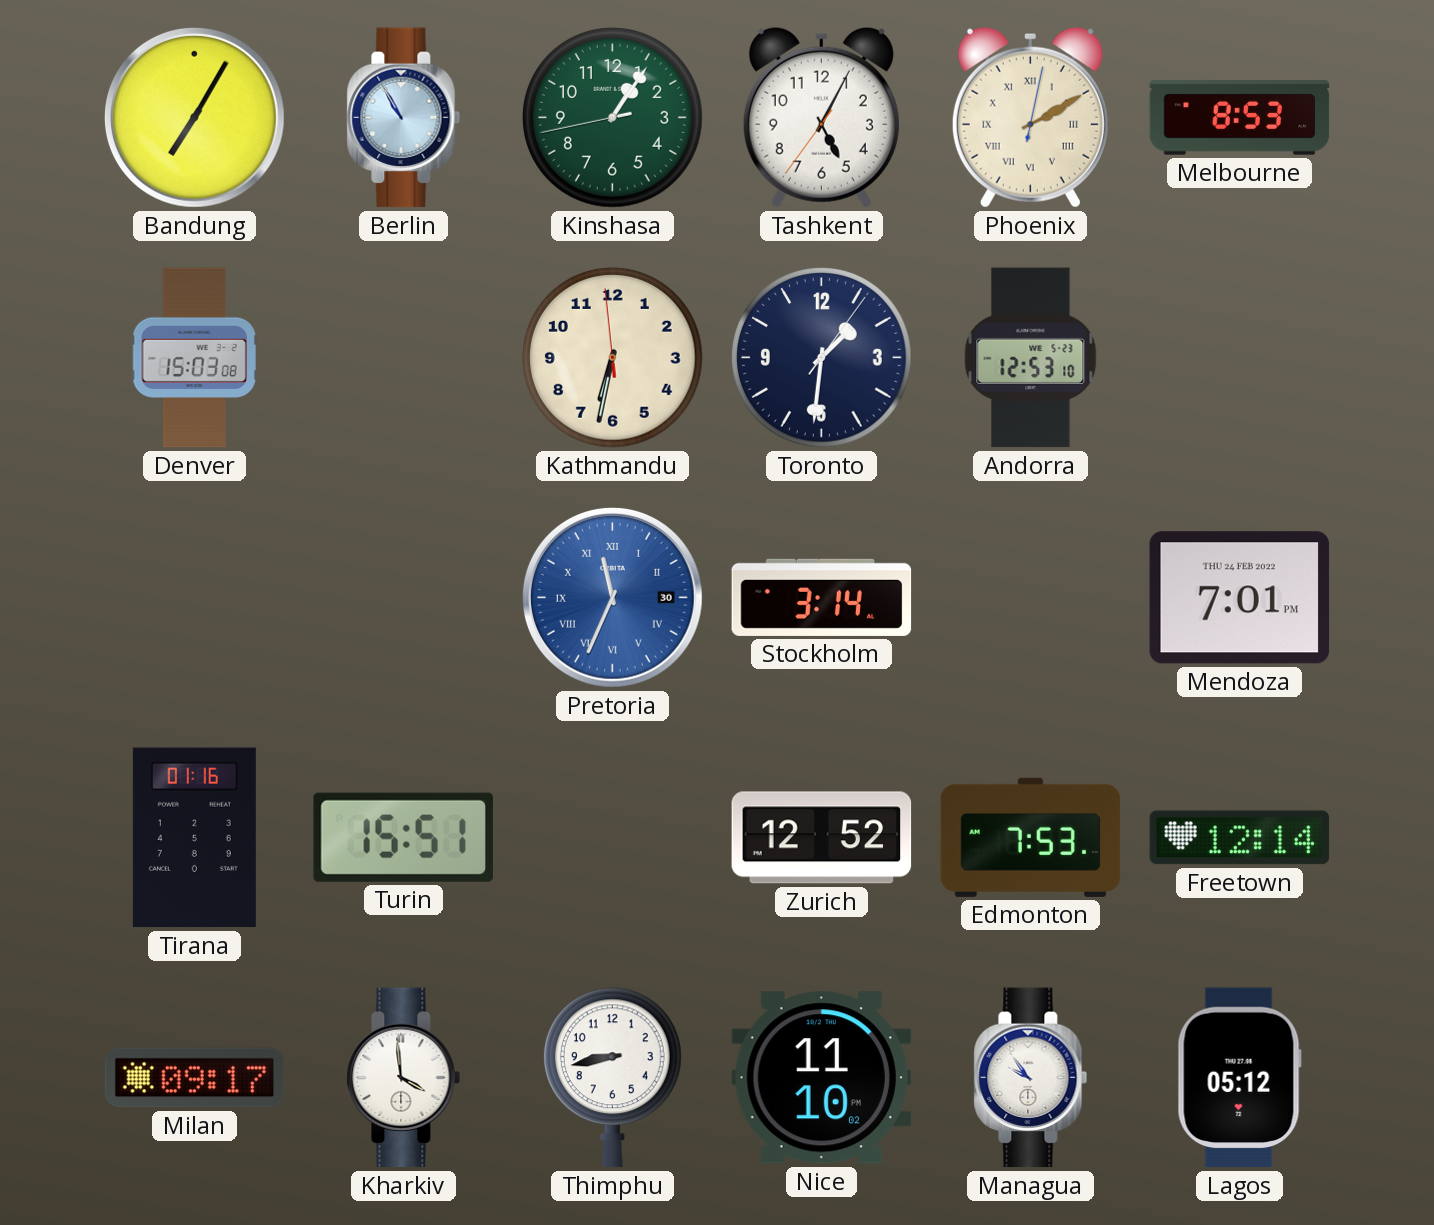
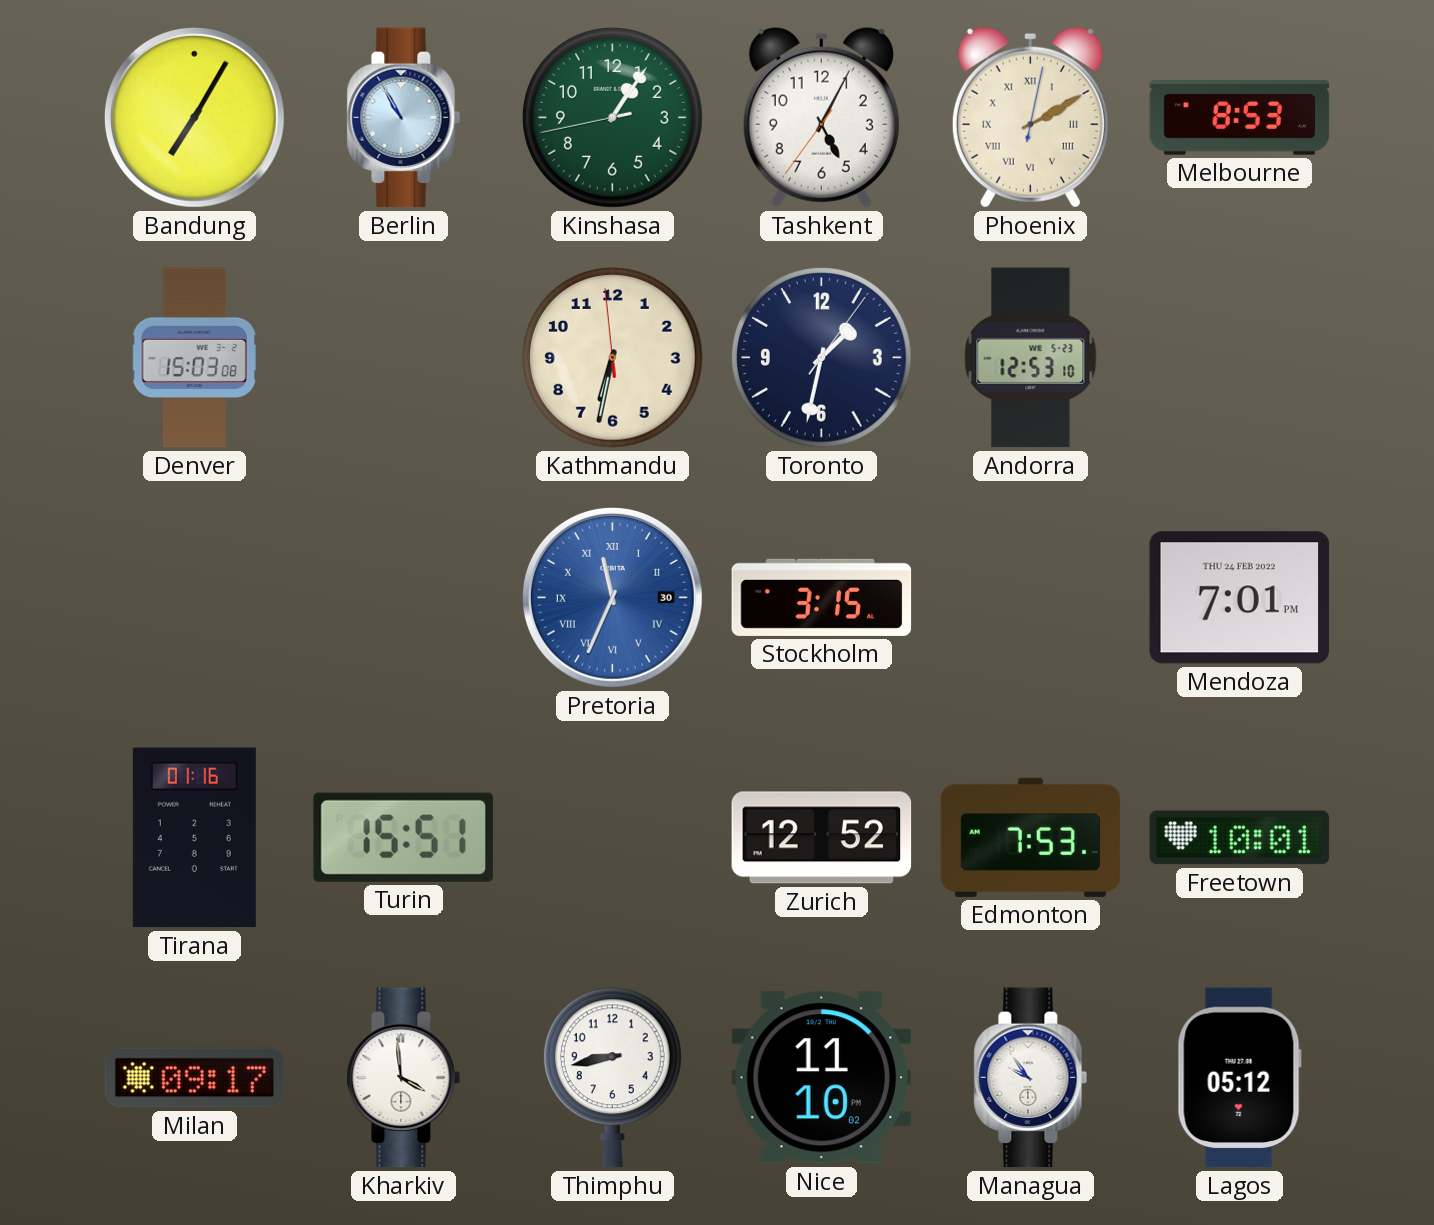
Toronto: 1:31 -> 1:32
Stockholm: 3:14 -> 3:15
Freetown: 12:14 -> 10:01
